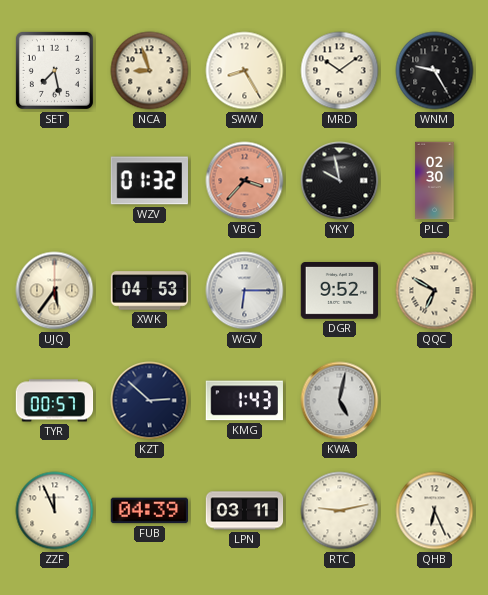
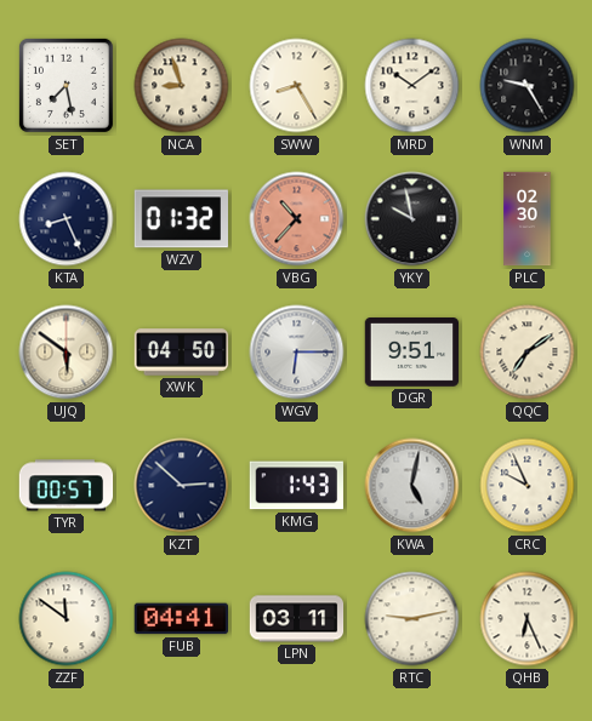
KTA: none -> 8:26
VBG: 3:37 -> 10:37
UJQ: 5:36 -> 5:51
XWK: 04:53 -> 04:50
DGR: 9:52 -> 9:51
QQC: 6:50 -> 7:09
CRC: none -> 9:56
ZZF: 11:56 -> 11:51
FUB: 04:39 -> 04:41
